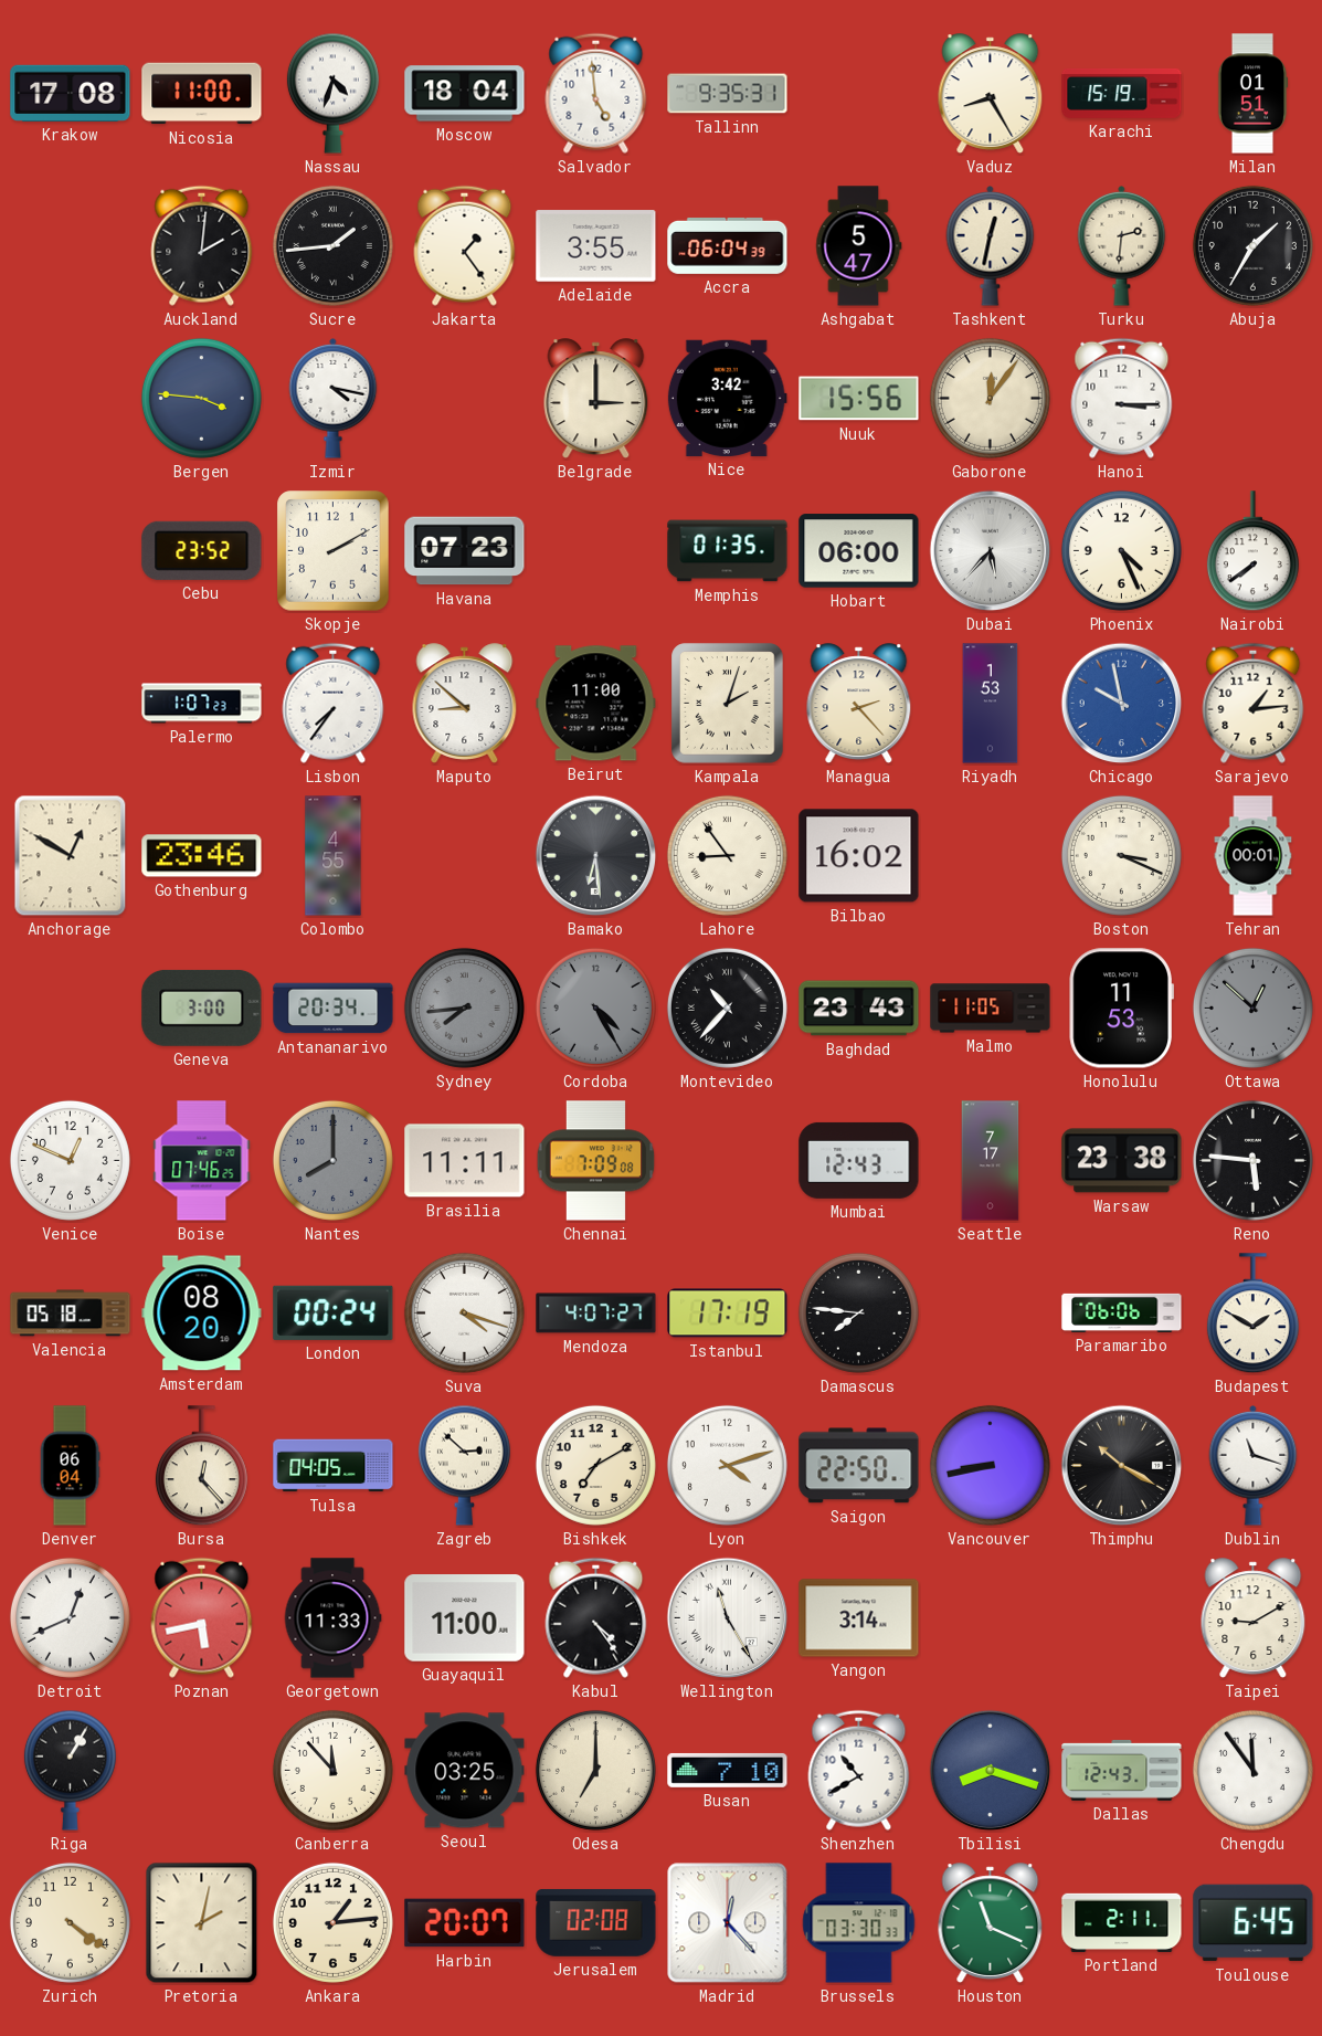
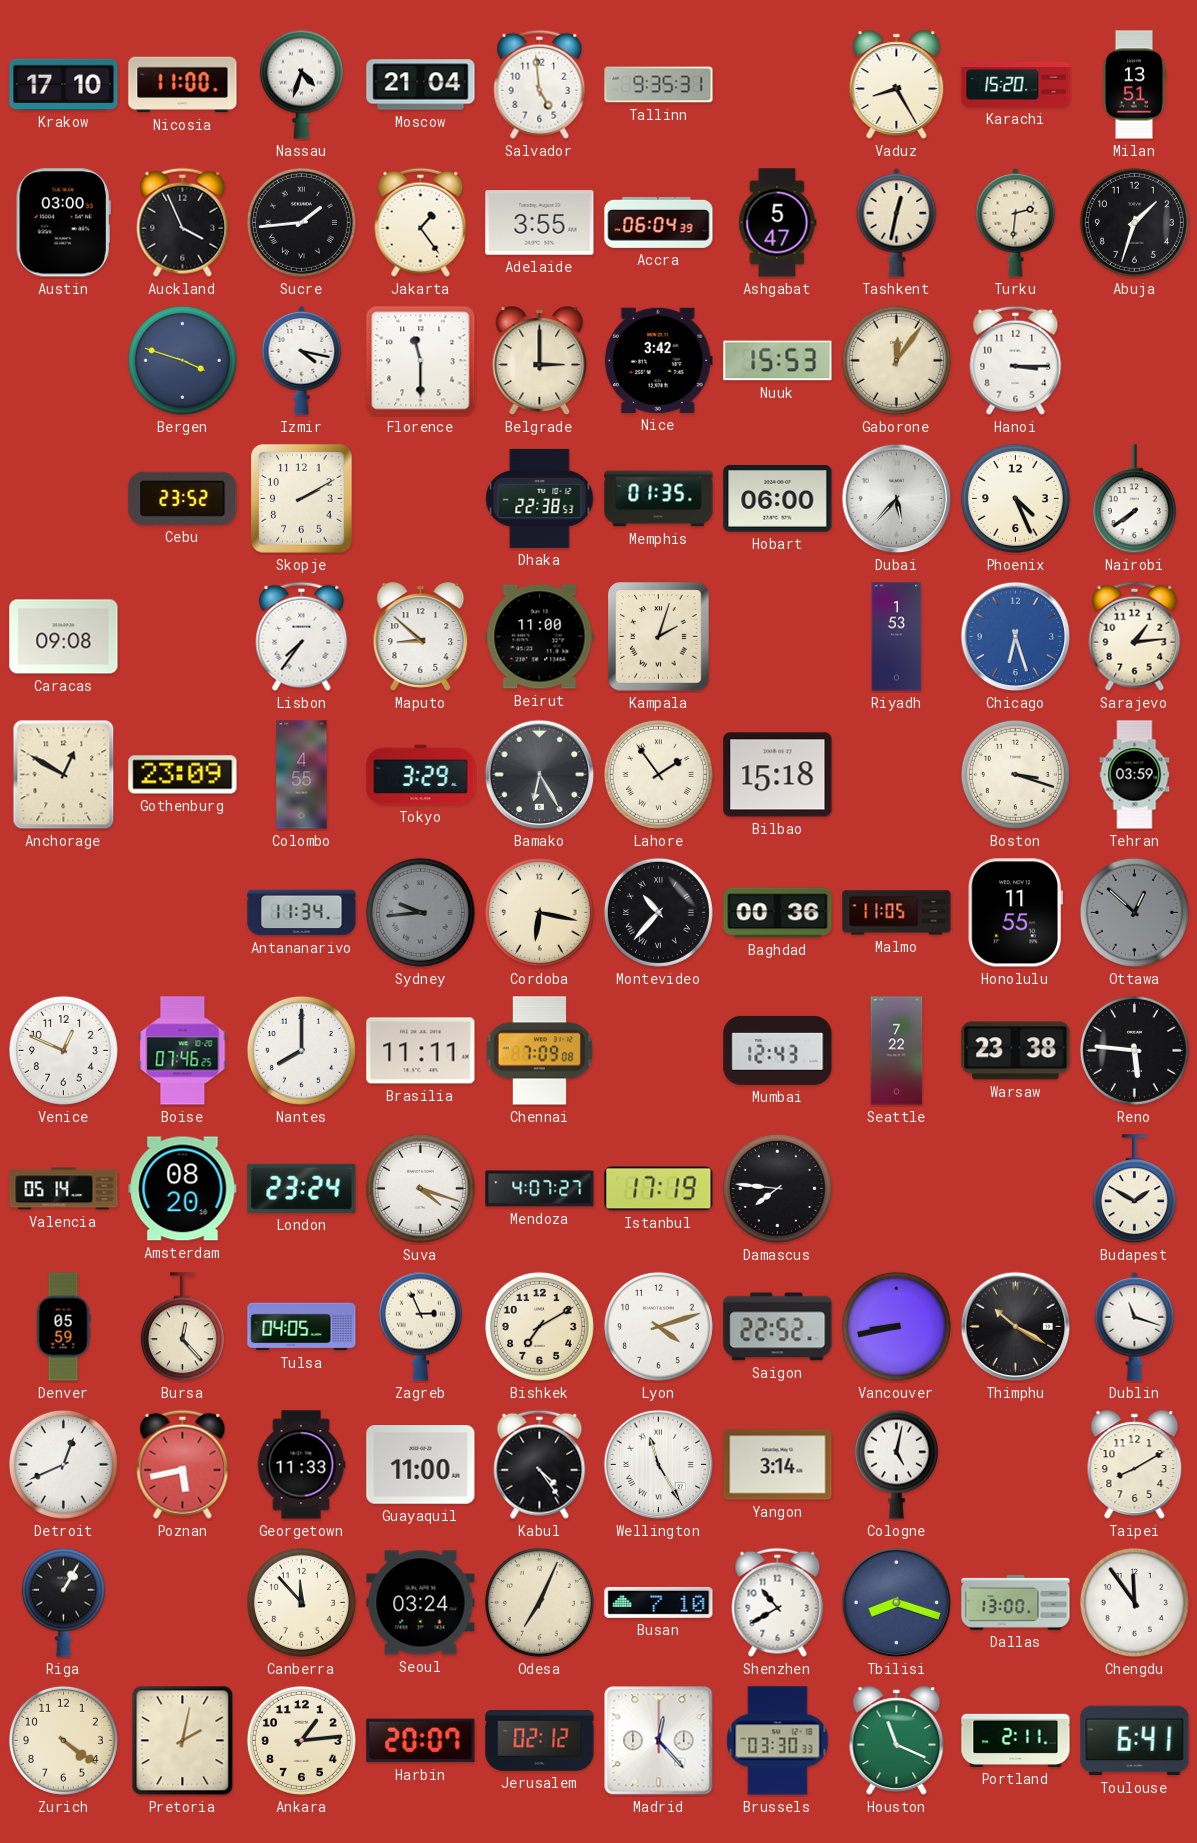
Krakow: 17:08 -> 17:10
Moscow: 18:04 -> 21:04
Karachi: 15:19 -> 15:20
Milan: 01:51 -> 13:51
Austin: none -> 03:00
Auckland: 2:01 -> 3:56
Abuja: 1:35 -> 1:33
Bergen: 3:46 -> 3:48
Florence: none -> 11:30
Nuuk: 15:56 -> 15:53
Havana: 07:23 -> none
Dhaka: none -> 22:38
Caracas: none -> 09:08
Palermo: 1:07 -> none
Managua: 2:23 -> none
Chicago: 9:58 -> 6:27
Gothenburg: 23:46 -> 23:09
Tokyo: none -> 3:29
Bamako: 6:29 -> 6:25
Lahore: 8:54 -> 1:54
Bilbao: 16:02 -> 15:18
Boston: 3:19 -> 3:18
Tehran: 00:01 -> 03:59
Geneva: 3:00 -> none
Antananarivo: 20:34 -> 11:34
Sydney: 7:44 -> 9:44
Cordoba: 4:25 -> 6:17
Cordoba dial: grey -> cream
Baghdad: 23:43 -> 00:36
Honolulu: 11:53 -> 11:55
Nantes dial: grey -> white
Seattle: 7:17 -> 7:22
Valencia: 05:18 -> 05:14
London: 00:24 -> 23:24
Paramaribo: 06:06 -> none
Denver: 06:04 -> 05:59
Zagreb: 2:52 -> 2:56
Saigon: 22:50 -> 22:52
Cologne: none -> 5:02
Taipei: 9:10 -> 8:10
Seoul: 03:25 -> 03:24
Odesa: 7:00 -> 7:04
Dallas: 12:43 -> 13:00
Jerusalem: 02:08 -> 02:12
Toulouse: 6:45 -> 6:41
